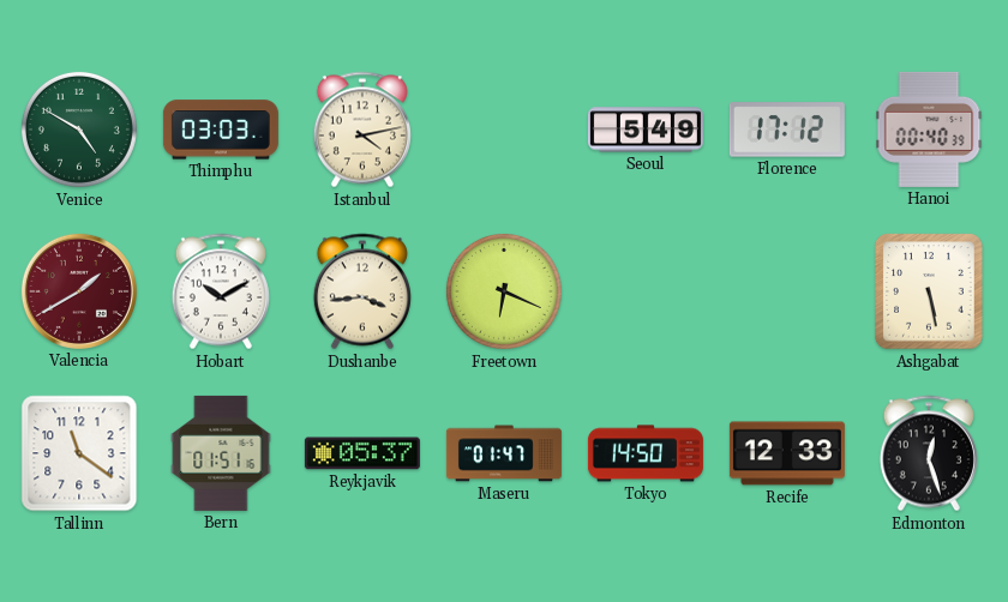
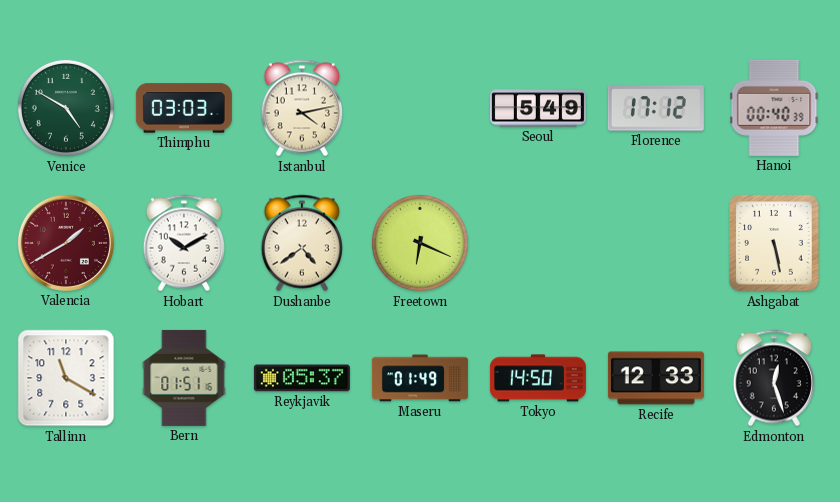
Dushanbe: 3:44 -> 4:39
Tallinn: 11:21 -> 11:20
Maseru: 01:47 -> 01:49
